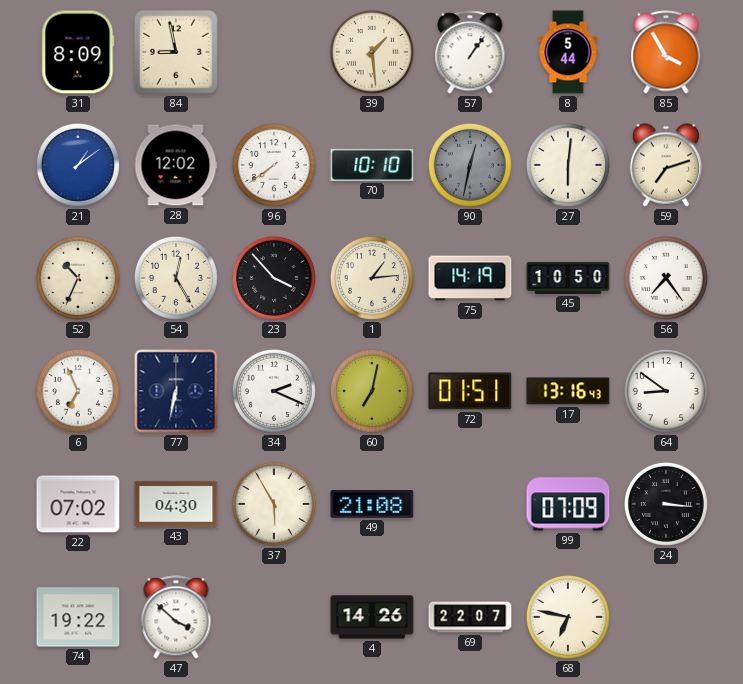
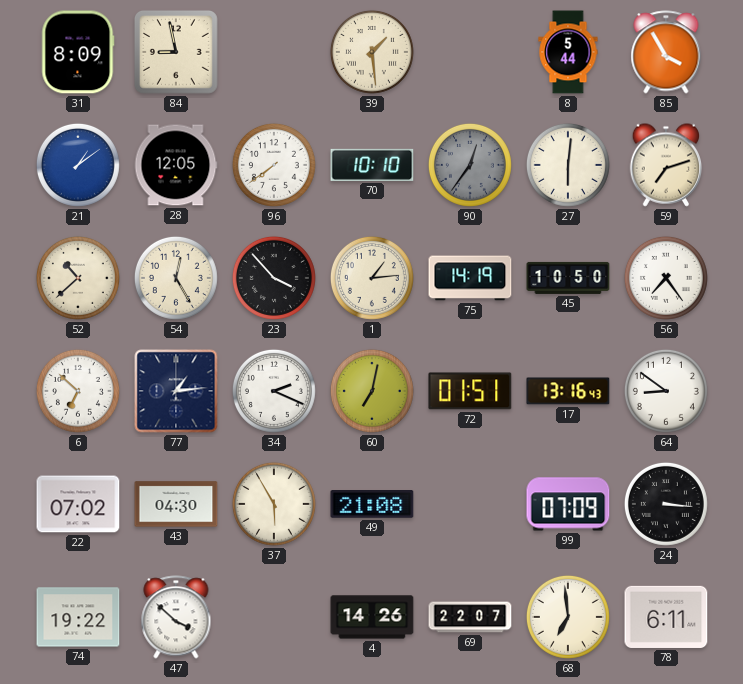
57: 1:06 -> none
28: 12:02 -> 12:05
90: 12:32 -> 12:36
52: 10:34 -> 10:38
6: 6:56 -> 6:52
77: 6:32 -> 1:14
68: 6:47 -> 6:59
78: none -> 6:11
